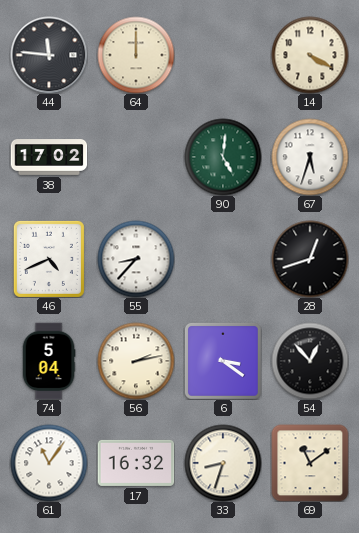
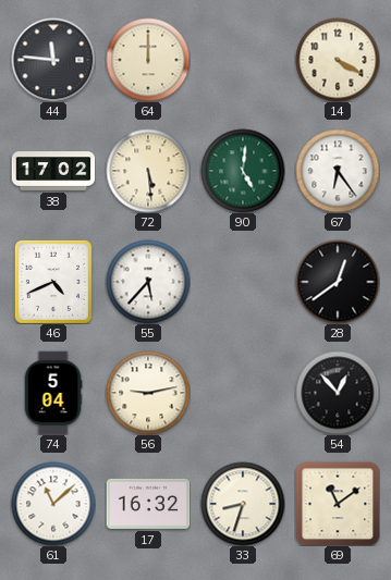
72: none -> 5:29
67: 5:33 -> 6:24
55: 8:37 -> 5:37
28: 12:42 -> 12:39
56: 2:13 -> 9:13
6: 3:21 -> none
61: 11:06 -> 11:08
